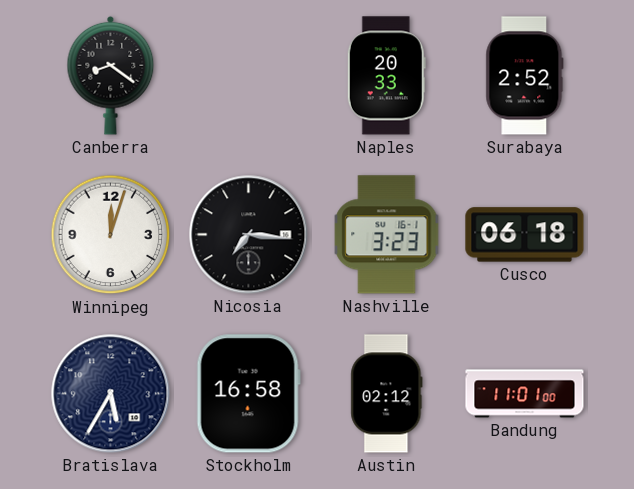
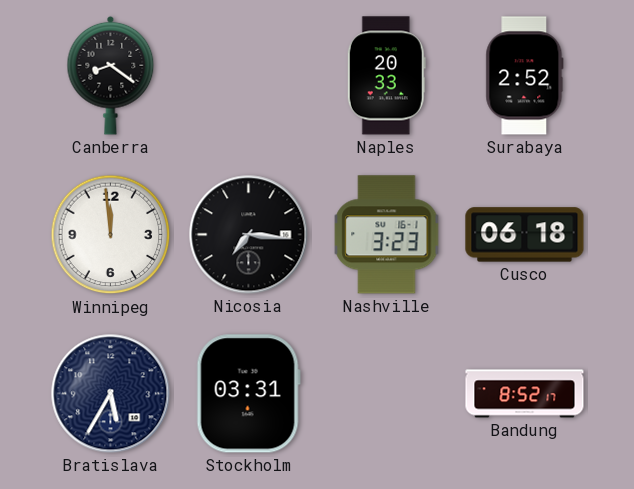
Winnipeg: 12:03 -> 11:59
Stockholm: 16:58 -> 03:31
Austin: 02:12 -> none
Bandung: 11:01 -> 8:52
